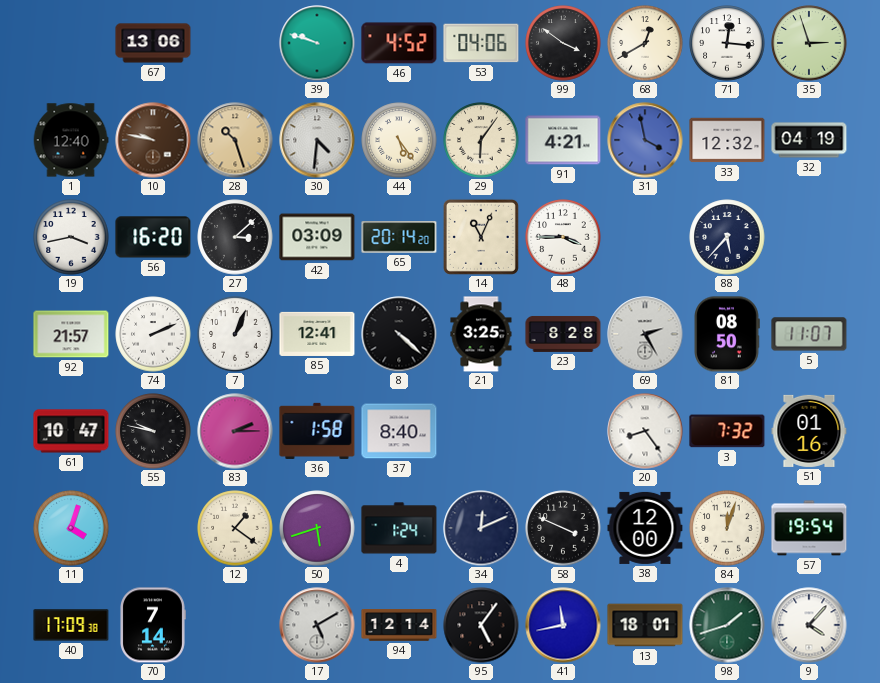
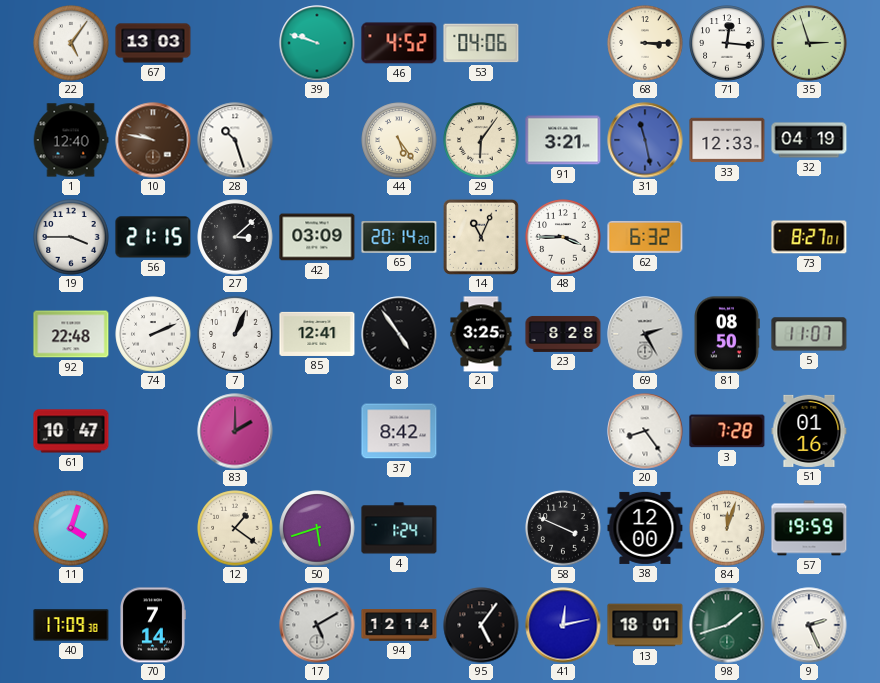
22: none -> 5:06
67: 13:06 -> 13:03
99: 3:51 -> none
68: 12:40 -> 3:15
28 dial: champagne -> white
30: 4:31 -> none
91: 4:21 -> 3:21
31: 3:58 -> 11:28
33: 12:32 -> 12:33
19: 3:43 -> 3:45
56: 16:20 -> 21:15
62: none -> 6:32
88: 5:37 -> none
73: none -> 8:27
92: 21:57 -> 22:48
8: 4:22 -> 4:54
55: 9:47 -> none
83: 2:15 -> 2:00
36: 1:58 -> none
37: 8:40 -> 8:42
3: 7:32 -> 7:28
34: 12:11 -> none
57: 19:54 -> 19:59
41: 11:43 -> 12:13
9: 4:07 -> 2:26
